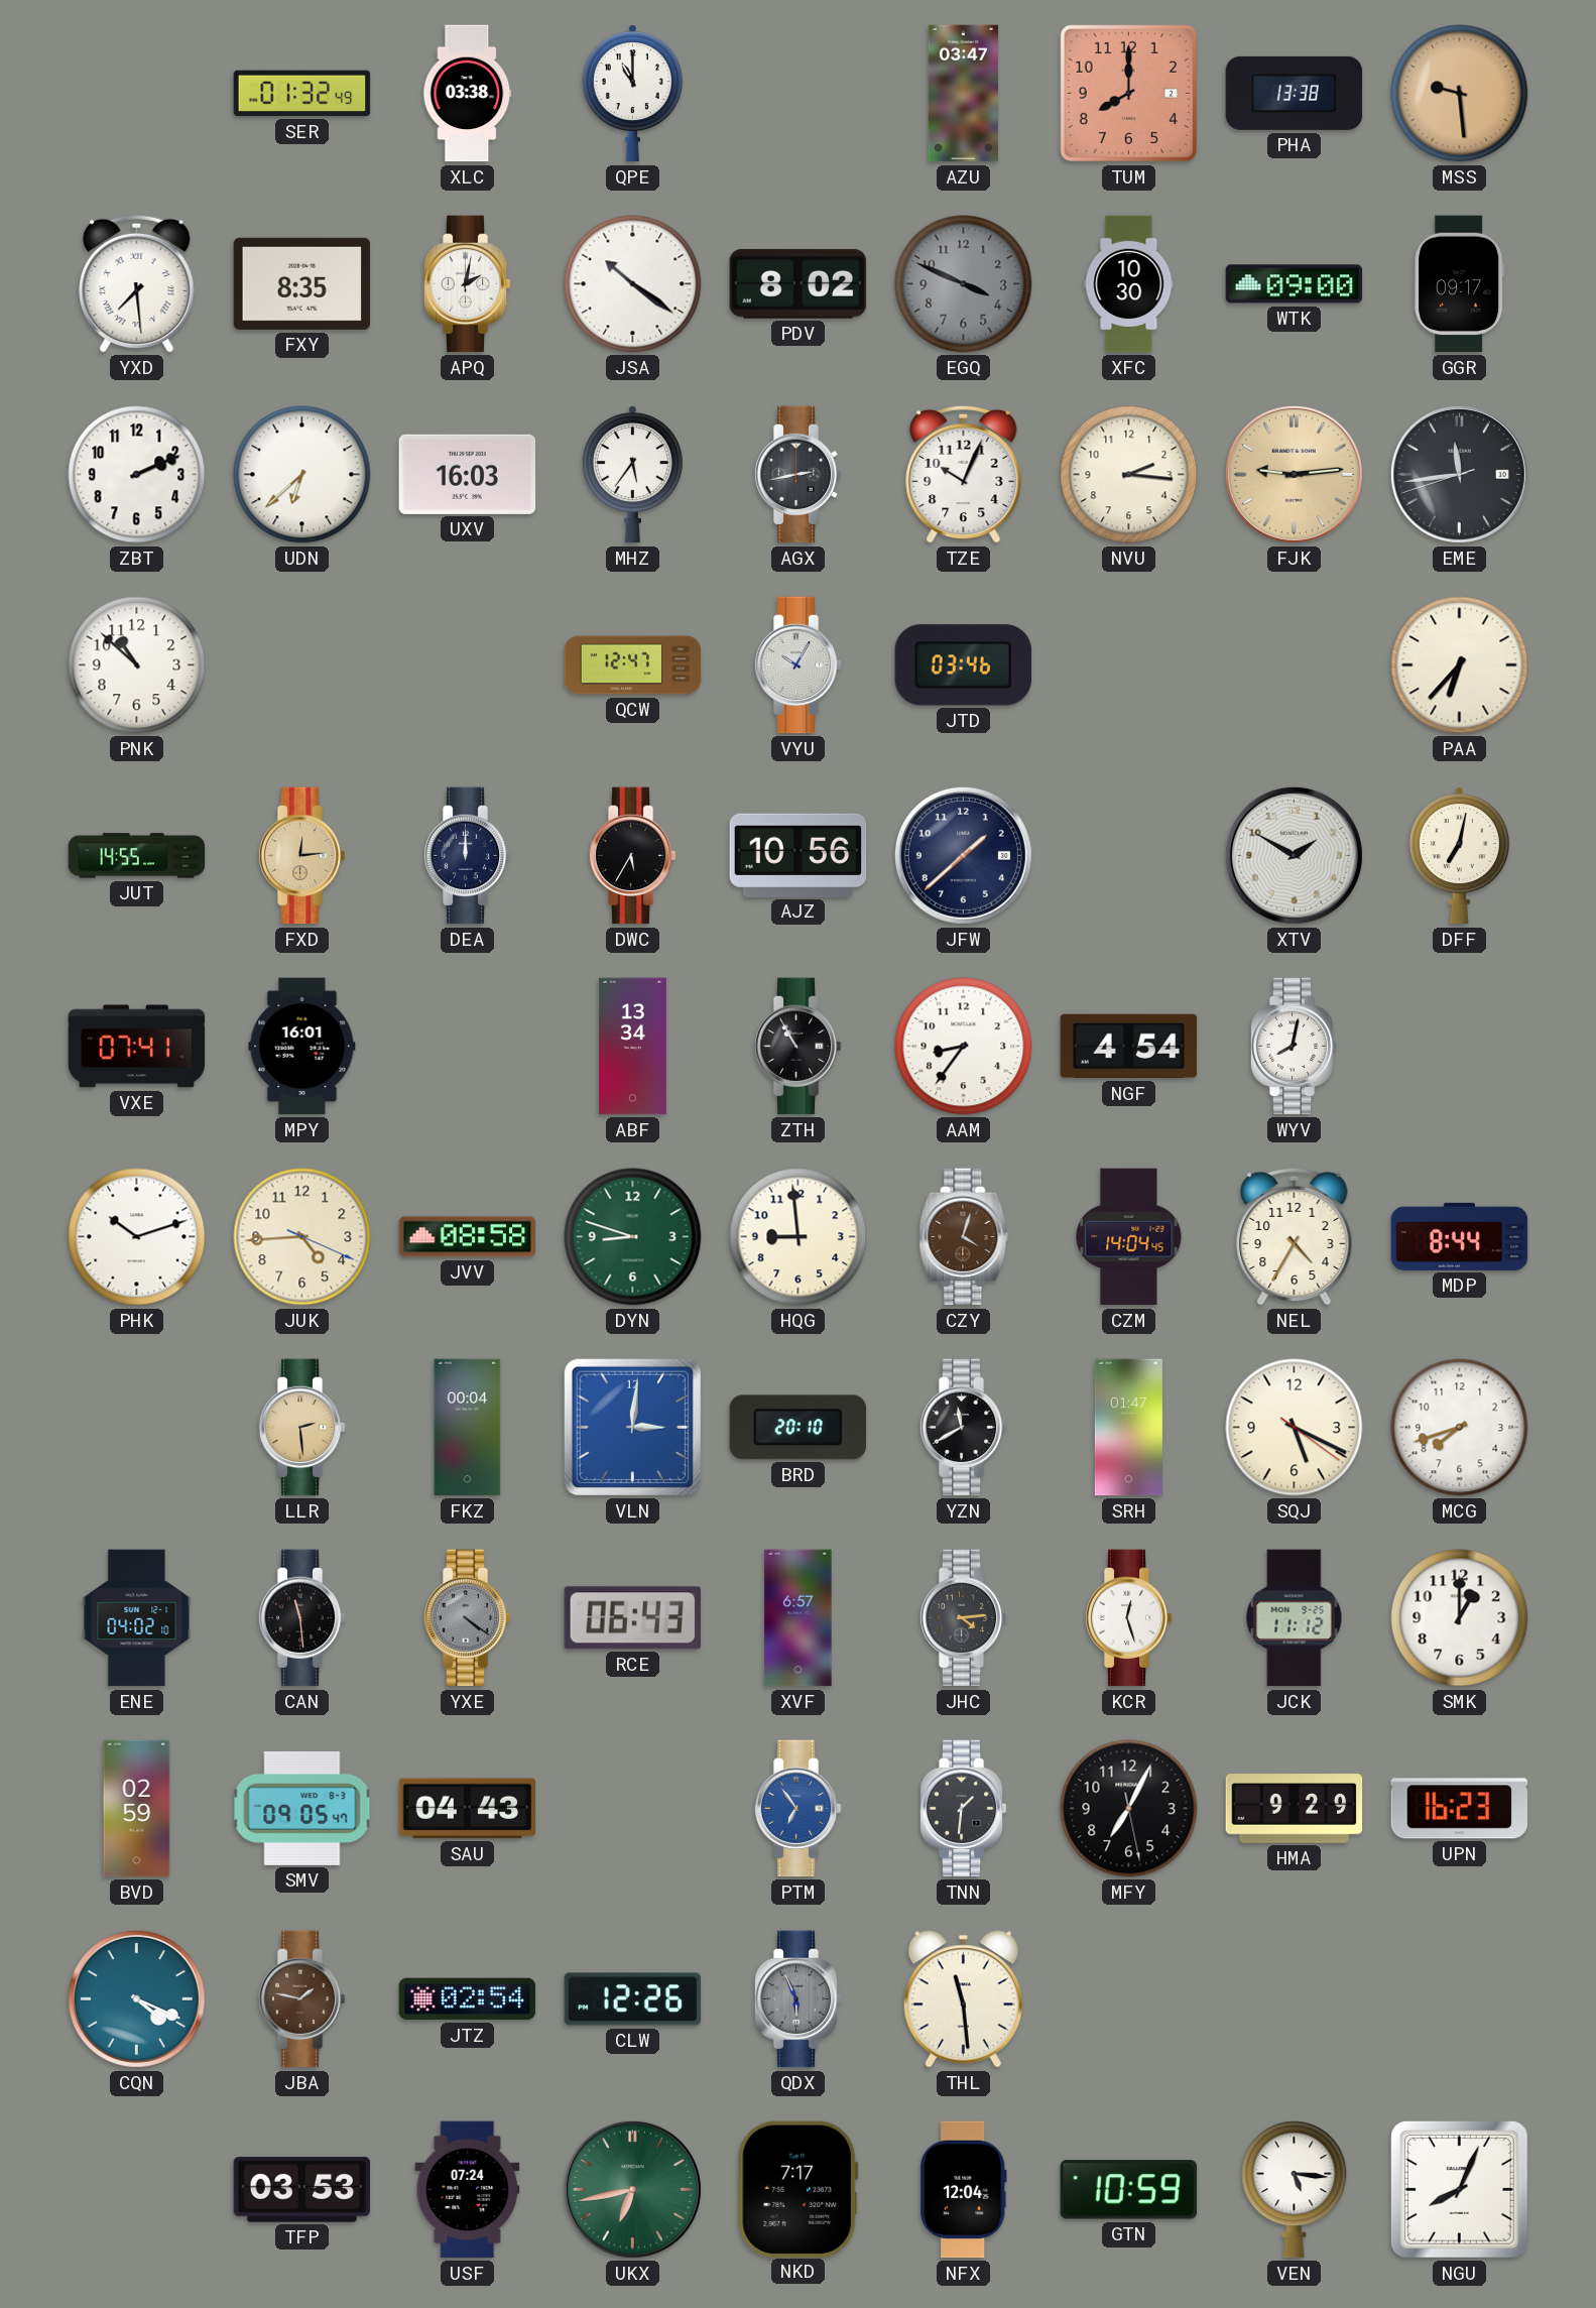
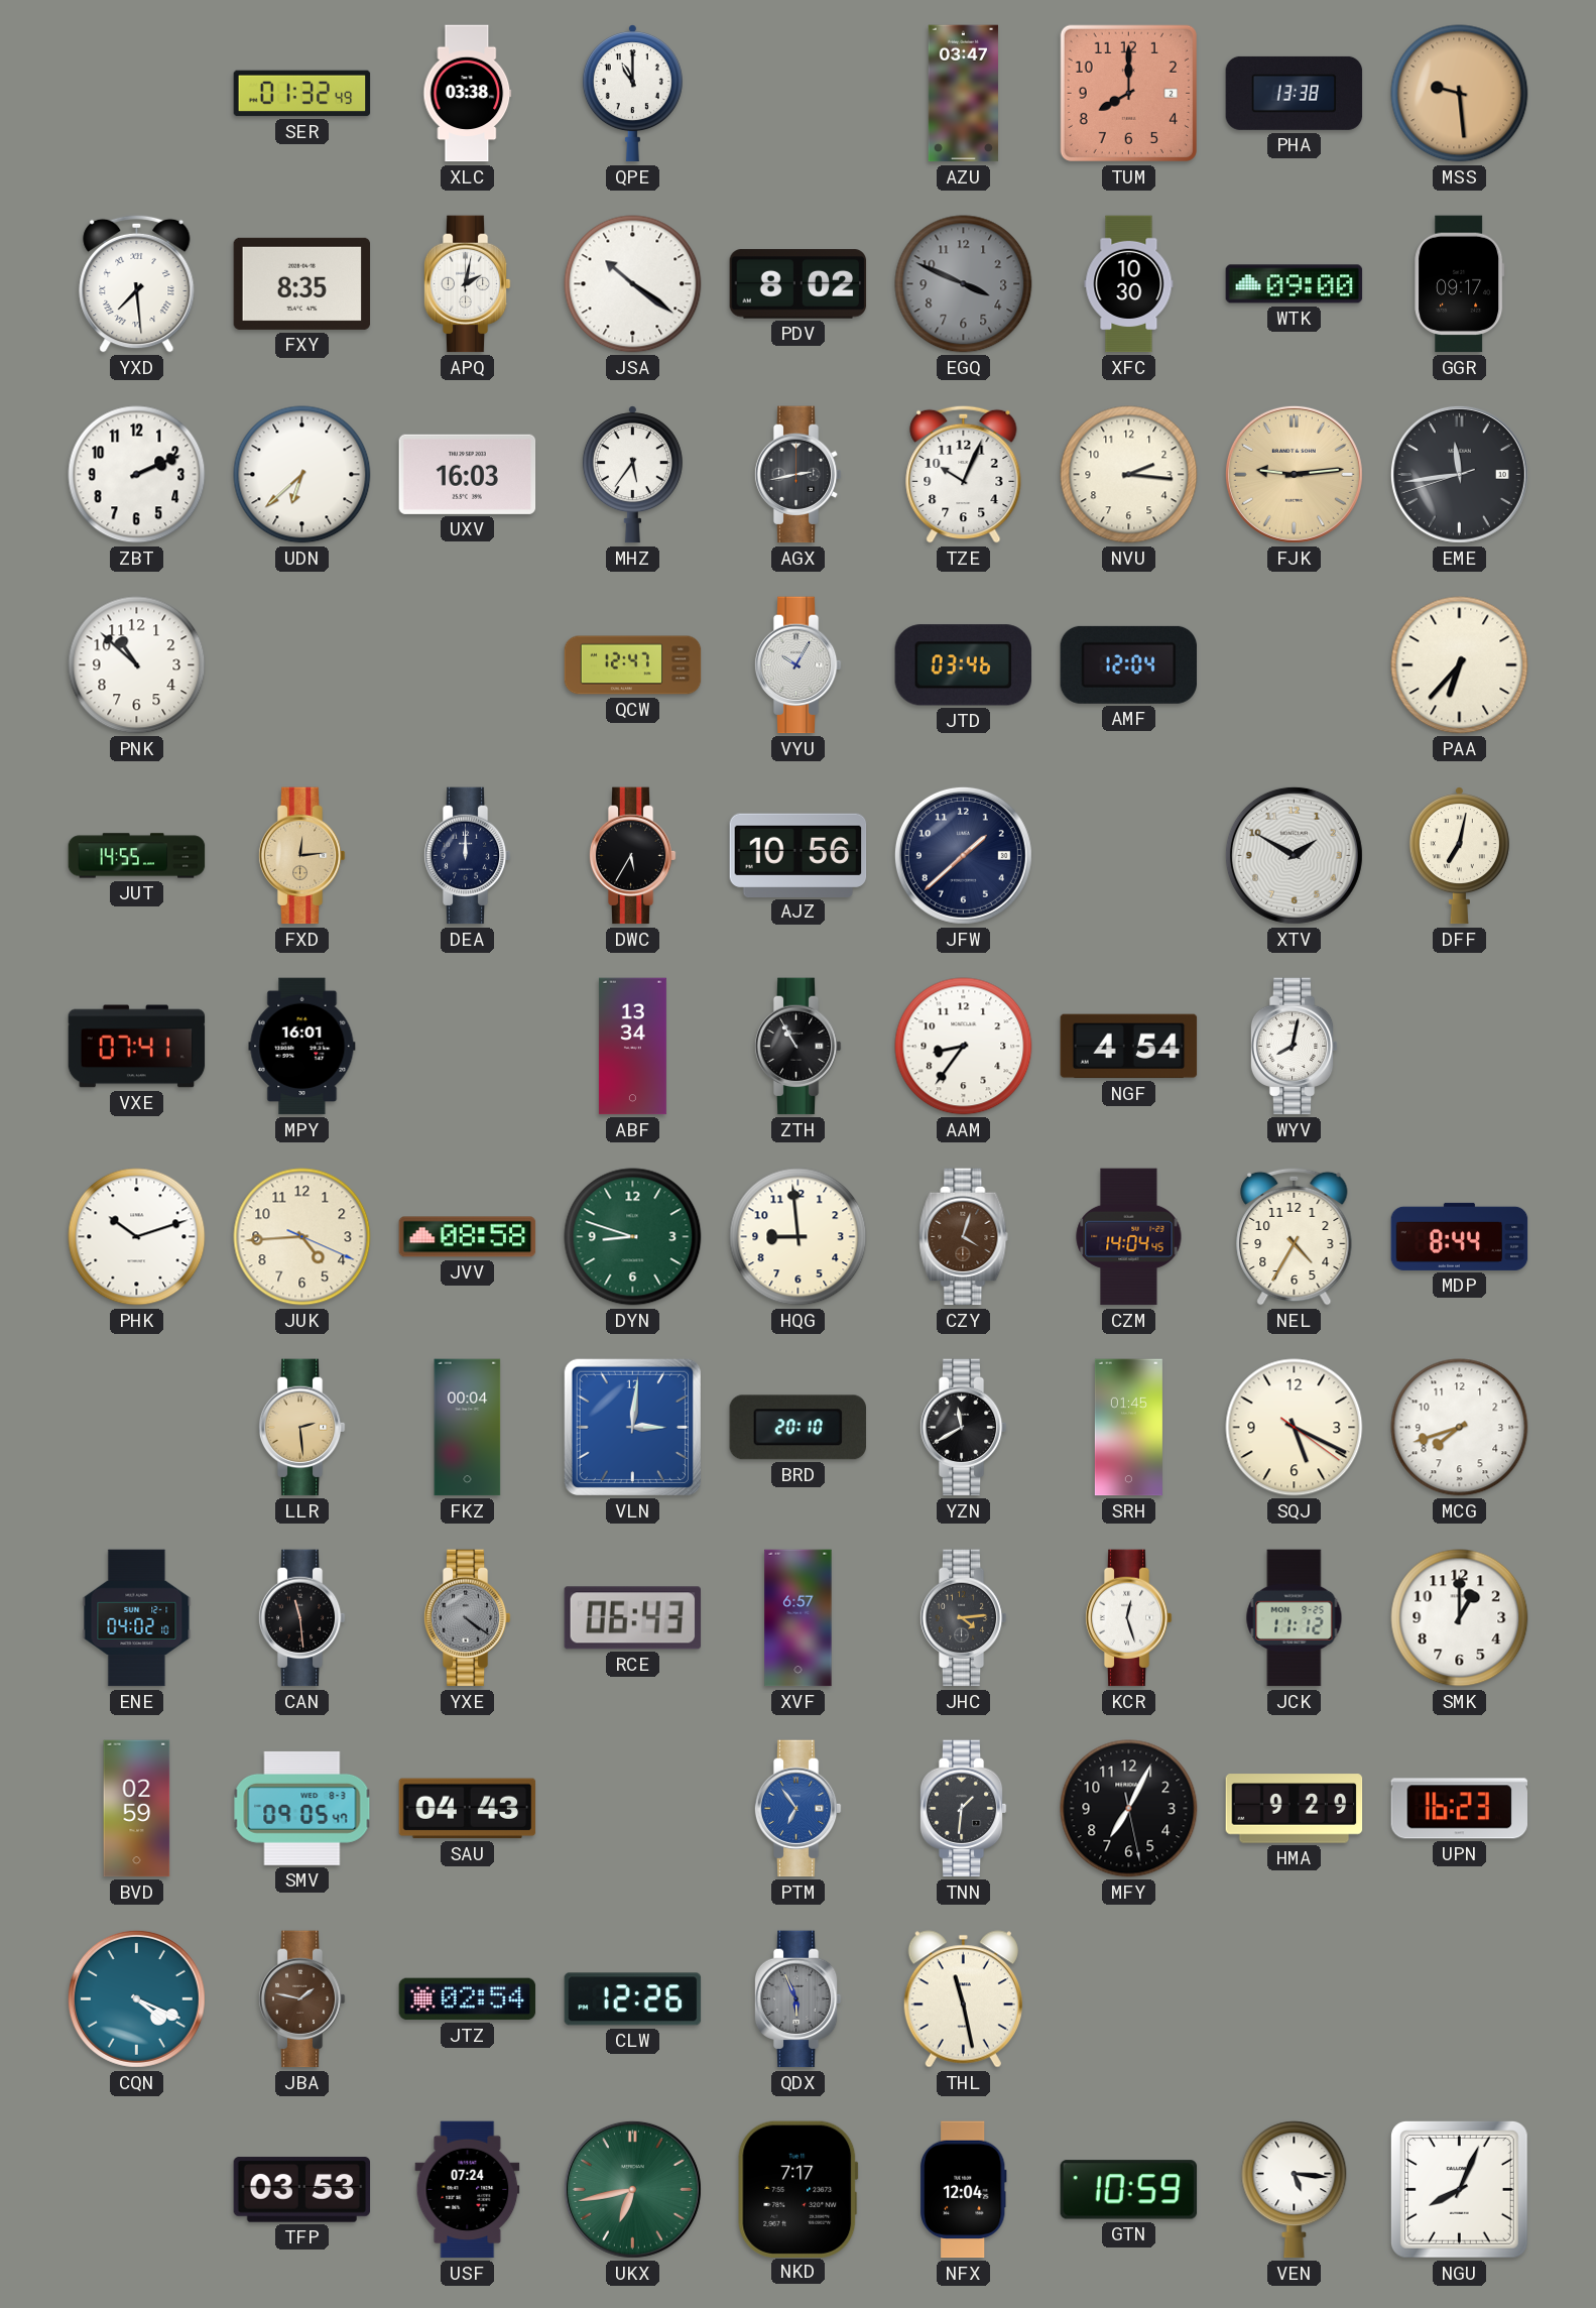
AMF: none -> 12:04
SRH: 01:47 -> 01:45
THL: 11:29 -> 11:28
